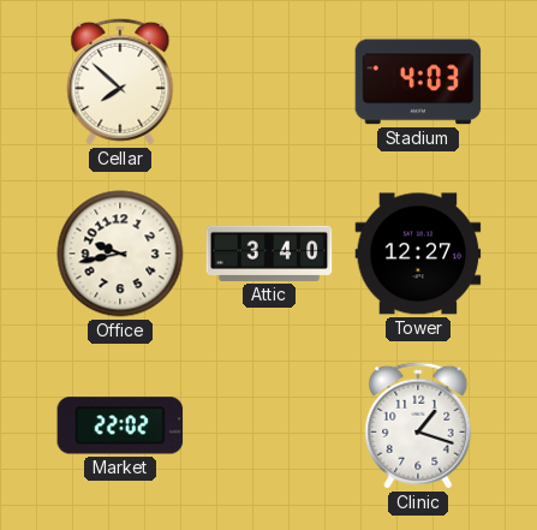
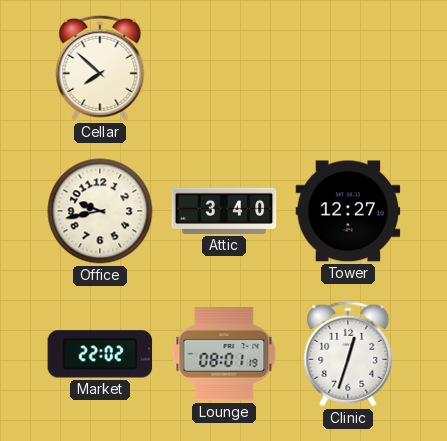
Stadium: 4:03 -> none
Lounge: none -> 08:01
Clinic: 1:18 -> 12:33
